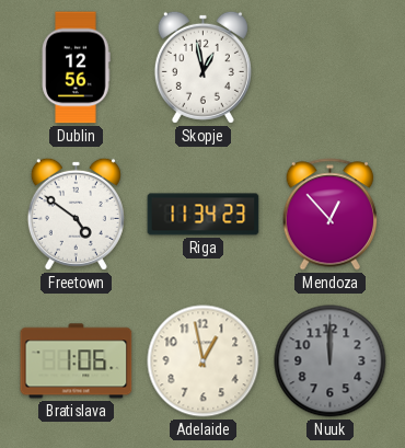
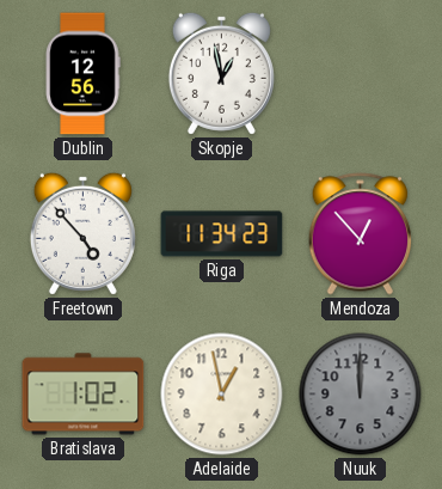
Freetown: 4:51 -> 4:53
Bratislava: 1:06 -> 1:02
